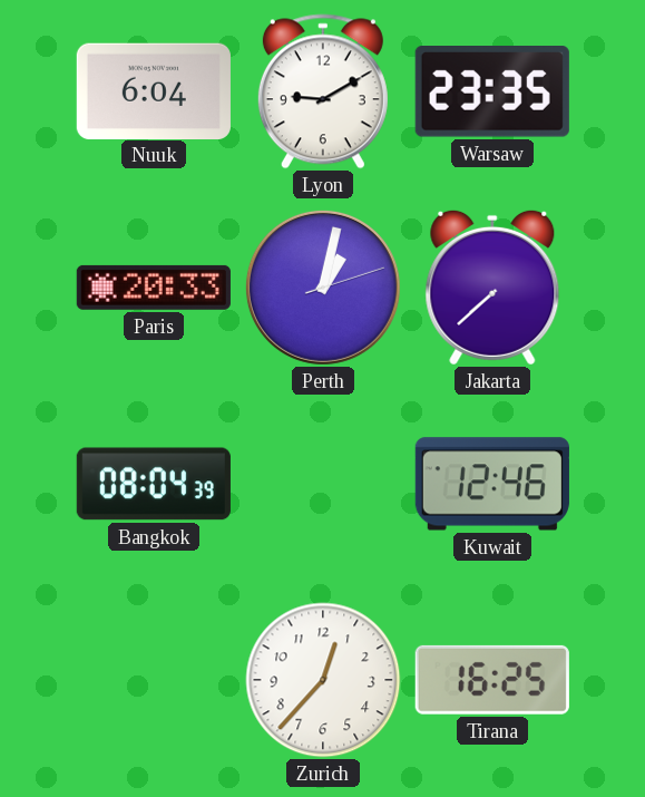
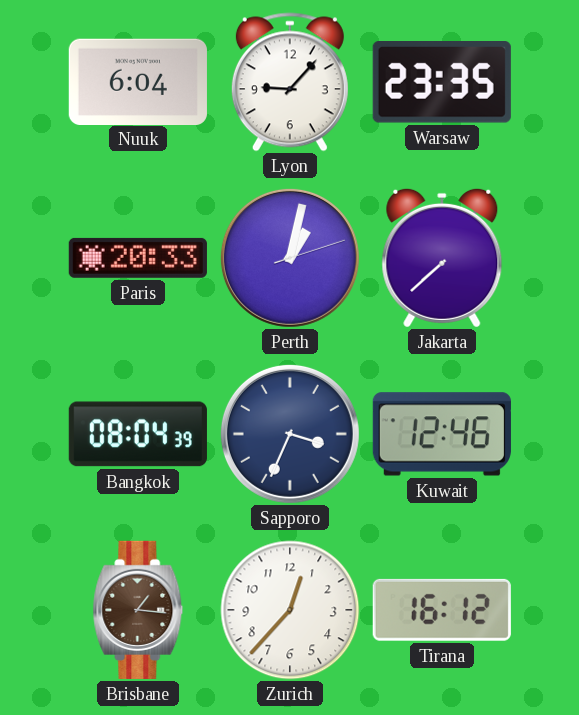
Lyon: 9:10 -> 9:07
Sapporo: none -> 3:34
Brisbane: none -> 1:16
Tirana: 16:25 -> 16:12
